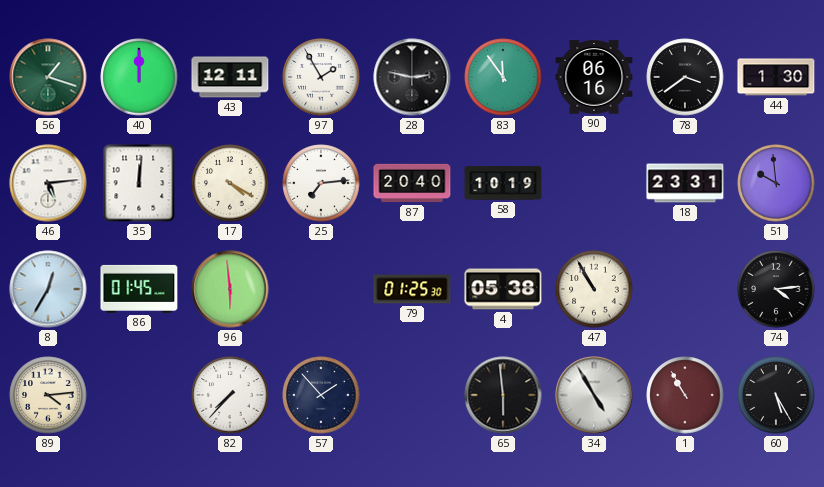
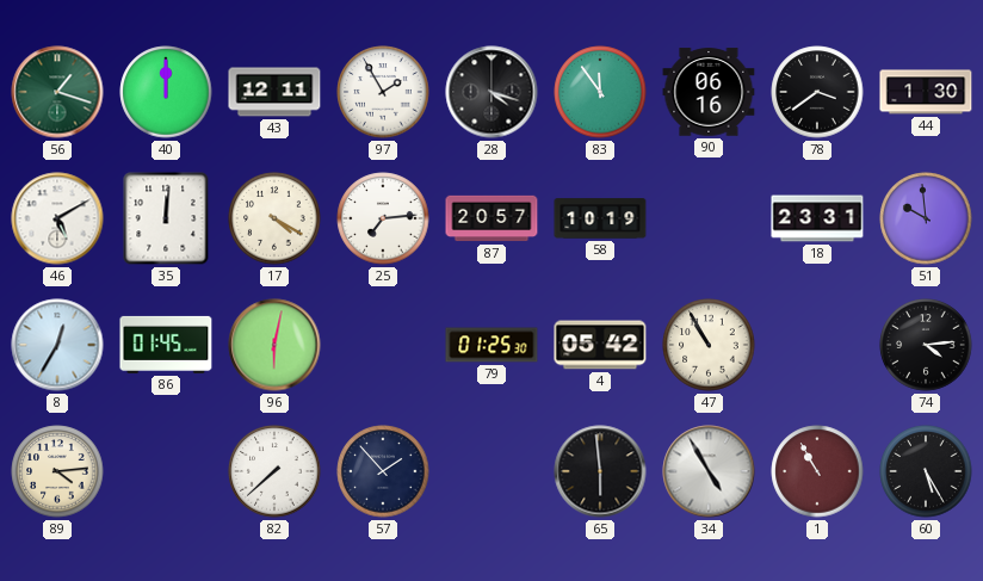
28: 2:47 -> 4:18
46: 5:14 -> 5:10
87: 20:40 -> 20:57
96: 5:59 -> 6:02
4: 05:38 -> 05:42
82: 7:37 -> 7:38
